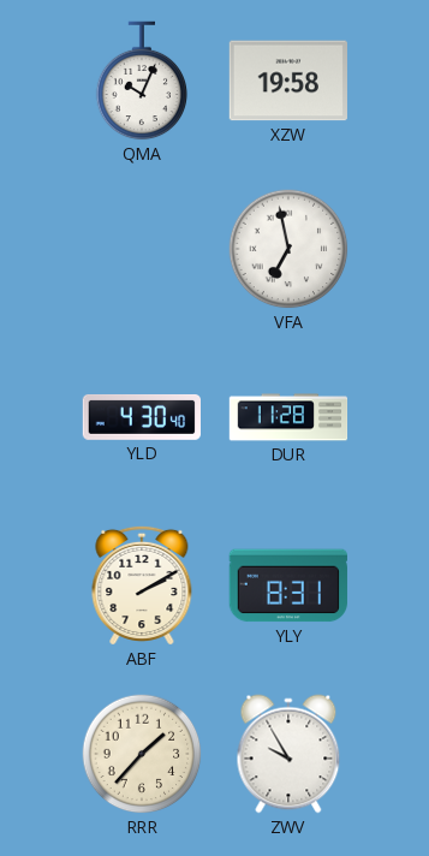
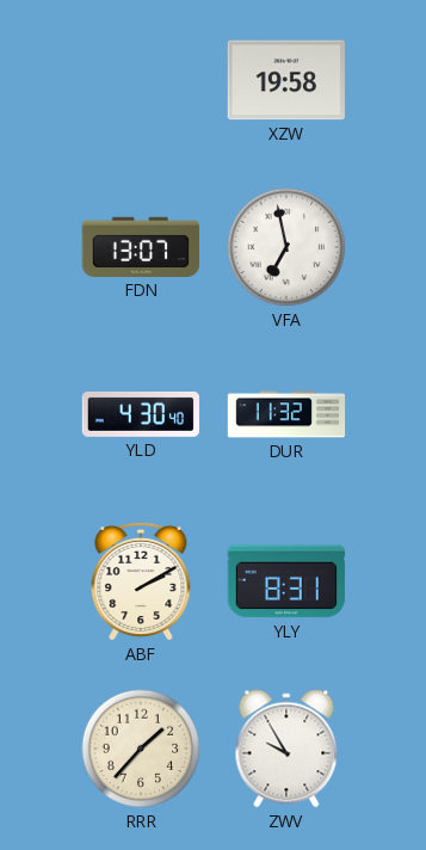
QMA: 10:04 -> none
FDN: none -> 13:07
DUR: 11:28 -> 11:32
